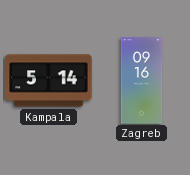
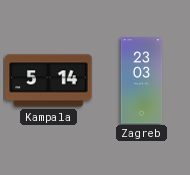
Zagreb: 09:16 -> 23:03
